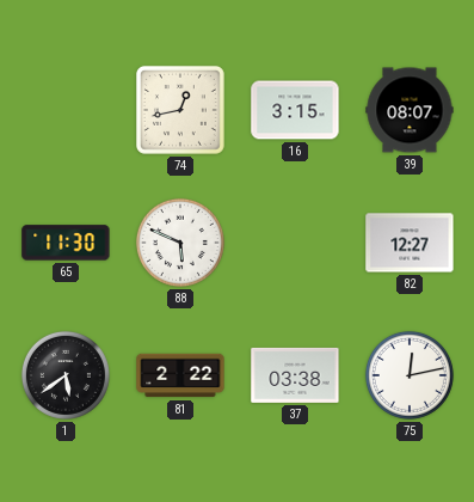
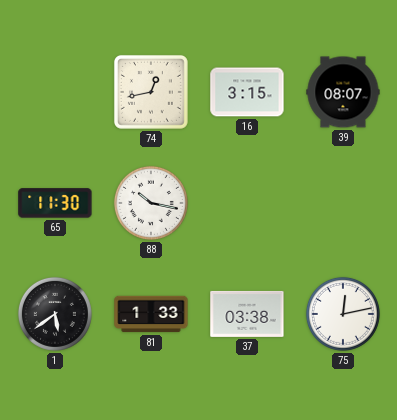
88: 5:49 -> 10:17
82: 12:27 -> none
81: 2:22 -> 1:33
